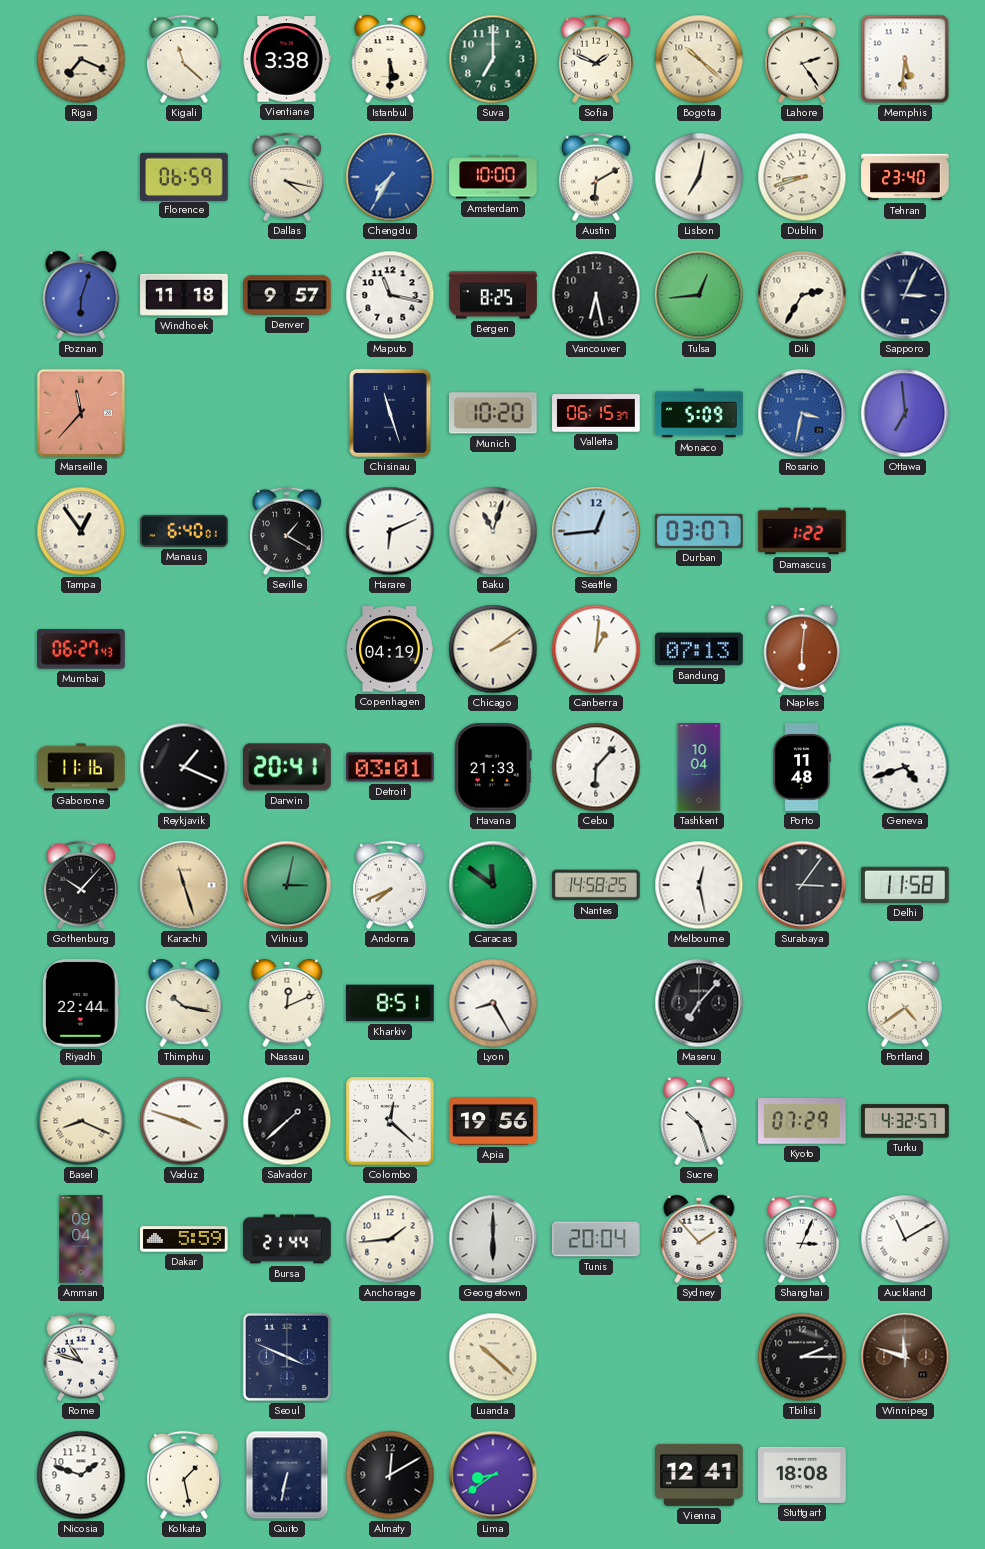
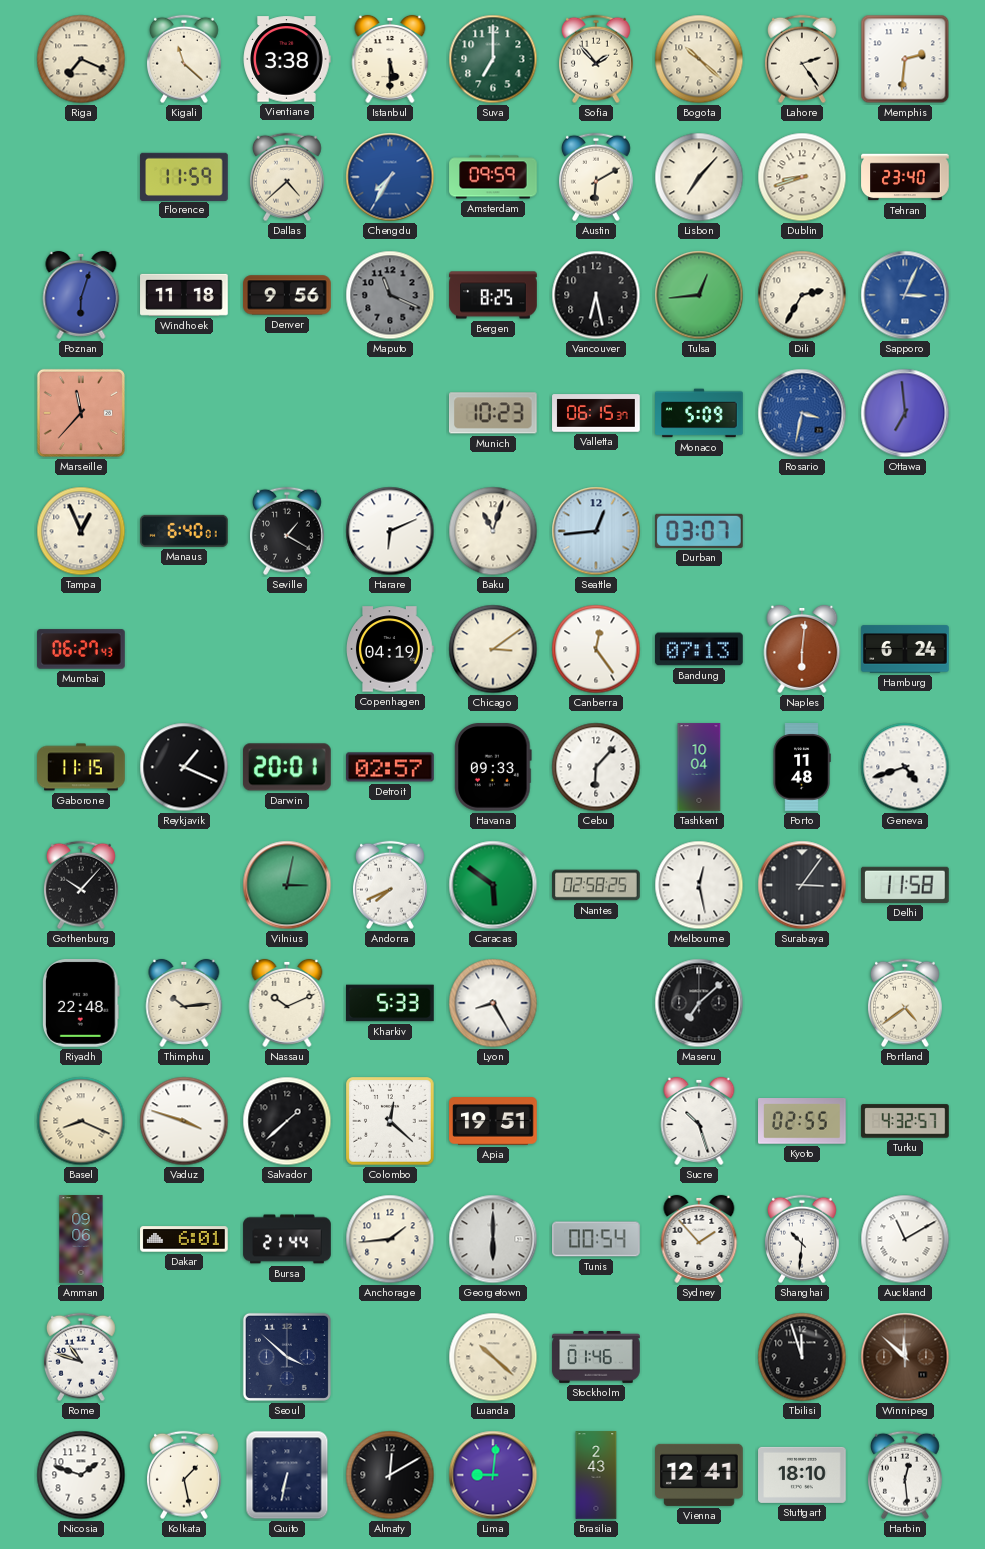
Sofia: 1:49 -> 1:53
Memphis: 5:31 -> 2:31
Florence: 06:59 -> 11:59
Dallas: 4:17 -> 4:38
Amsterdam: 10:00 -> 09:59
Lisbon: 7:02 -> 7:07
Denver: 9:57 -> 9:56
Maputo: 11:17 -> 11:19
Maputo dial: white -> grey
Sapporo dial: navy -> blue
Chisinau: 11:27 -> none
Munich: 10:20 -> 10:23
Tampa: 12:54 -> 12:56
Damascus: 1:22 -> none
Chicago: 2:09 -> 3:09
Canberra: 1:01 -> 12:24
Hamburg: none -> 6:24
Gaborone: 11:16 -> 11:15
Darwin: 20:41 -> 20:01
Detroit: 03:01 -> 02:57
Havana: 21:33 -> 09:33
Karachi: 11:27 -> none
Caracas: 11:51 -> 5:51
Nantes: 14:58 -> 02:58
Riyadh: 22:44 -> 22:48
Thimphu: 10:17 -> 10:14
Nassau: 12:11 -> 10:11
Kharkiv: 8:51 -> 5:33
Maseru: 7:07 -> 7:08
Apia: 19:56 -> 19:51
Kyoto: 07:29 -> 02:55
Amman: 09:04 -> 09:06
Dakar: 5:59 -> 6:01
Tunis: 20:04 -> 00:54
Shanghai: 3:04 -> 10:31
Seoul: 3:49 -> 3:52
Stockholm: none -> 01:46
Tbilisi: 2:15 -> 11:57
Winnipeg: 11:48 -> 11:52
Lima: 8:39 -> 9:01
Brasilia: none -> 2:43
Stuttgart: 18:08 -> 18:10
Harbin: none -> 12:29
